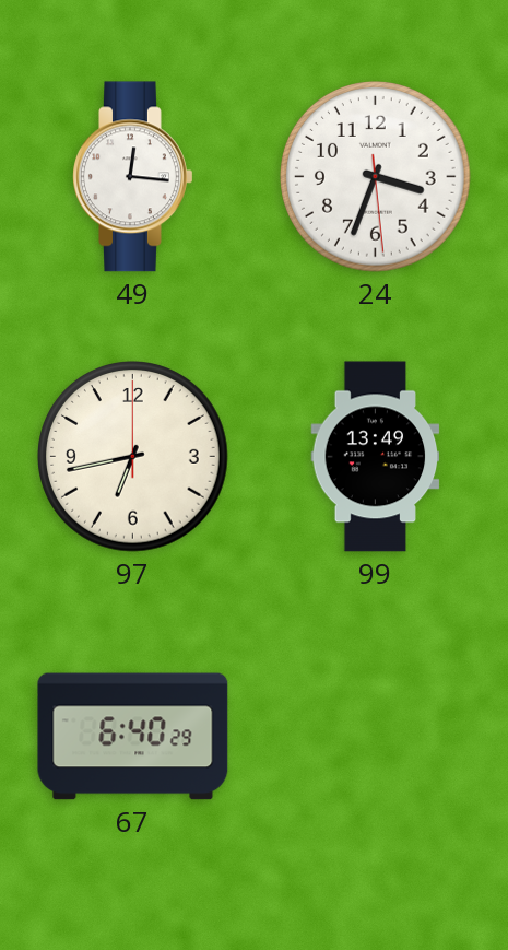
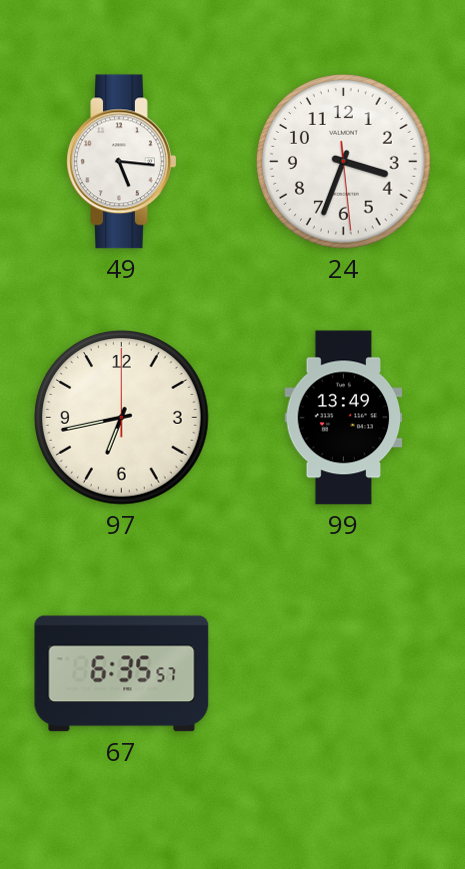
49: 12:16 -> 5:16
67: 6:40 -> 6:35
